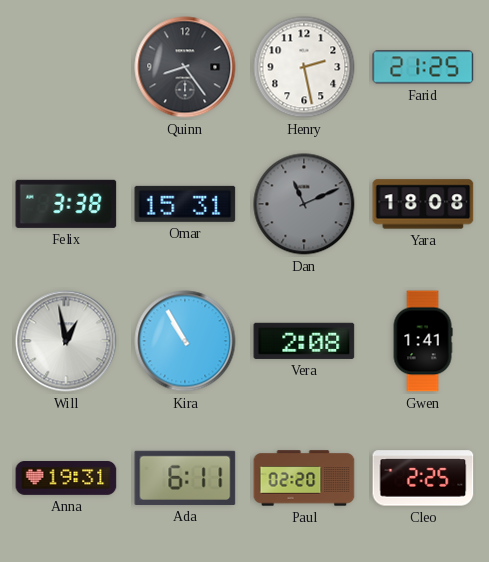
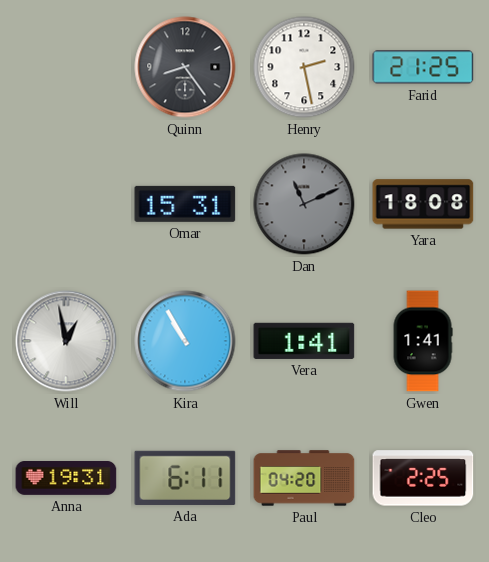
Felix: 3:38 -> none
Vera: 2:08 -> 1:41
Paul: 02:20 -> 04:20
